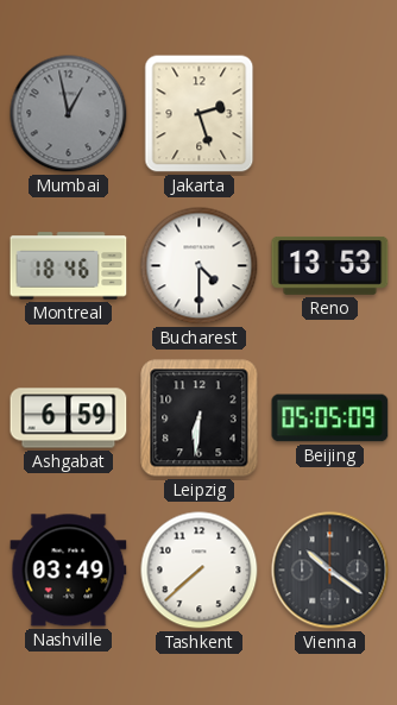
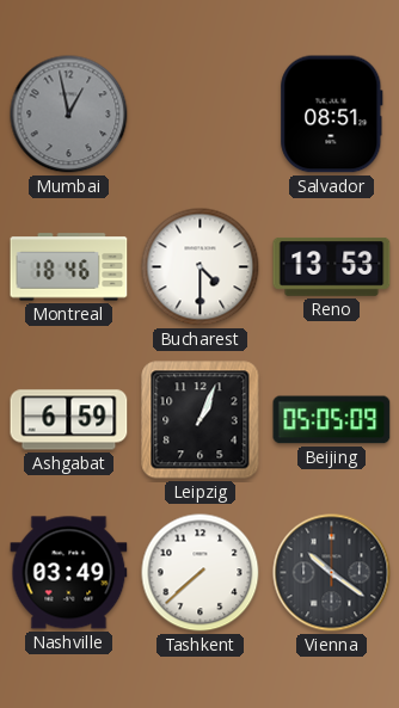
Jakarta: 2:27 -> none
Salvador: none -> 08:51
Leipzig: 6:31 -> 1:04
